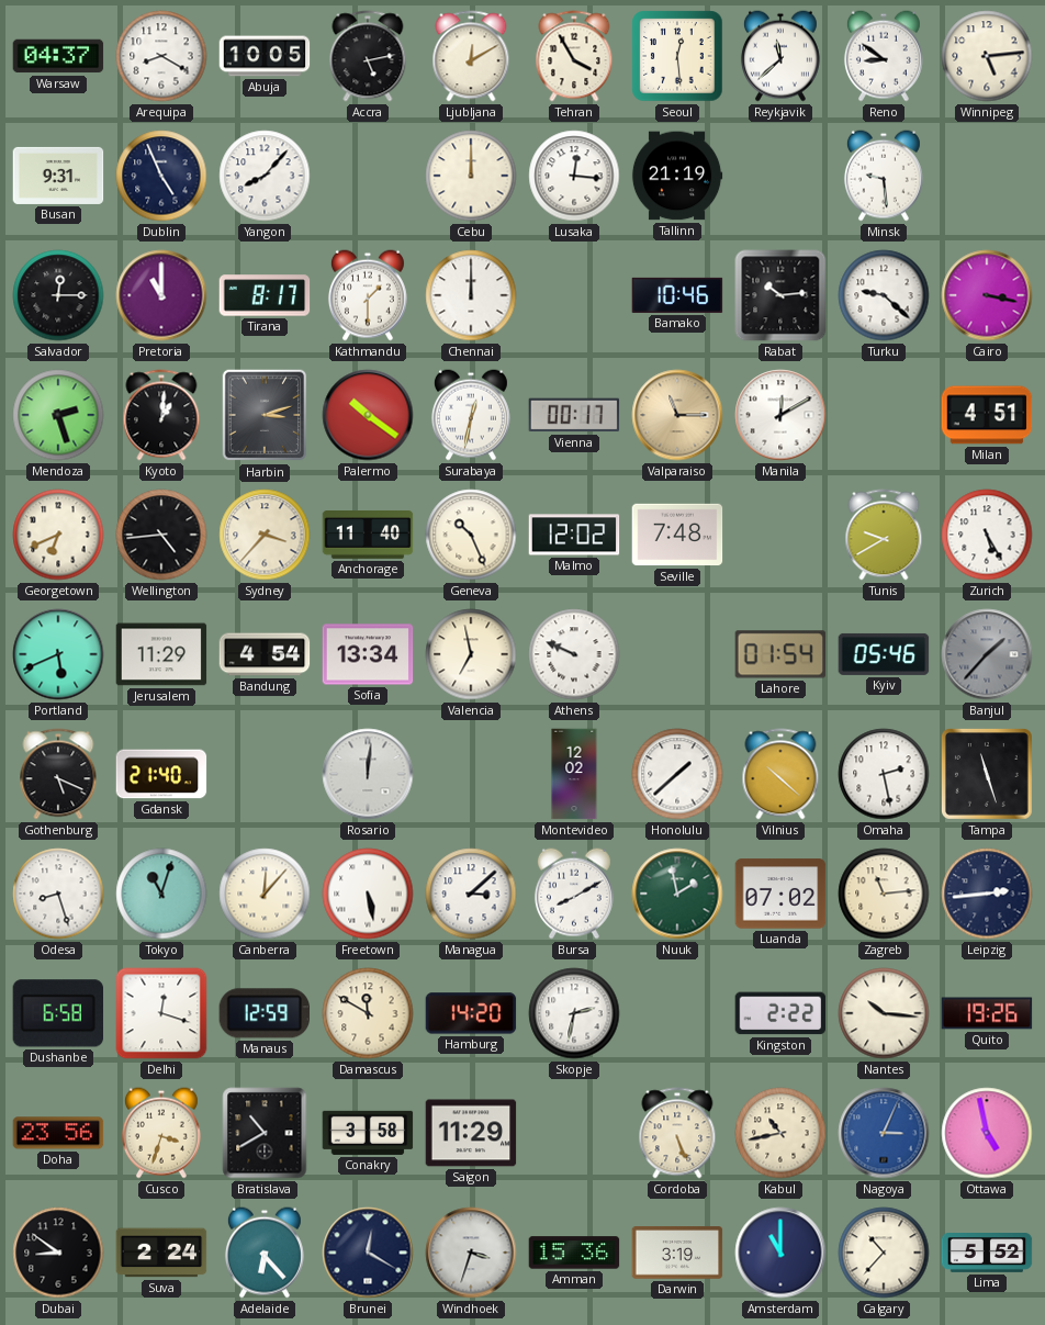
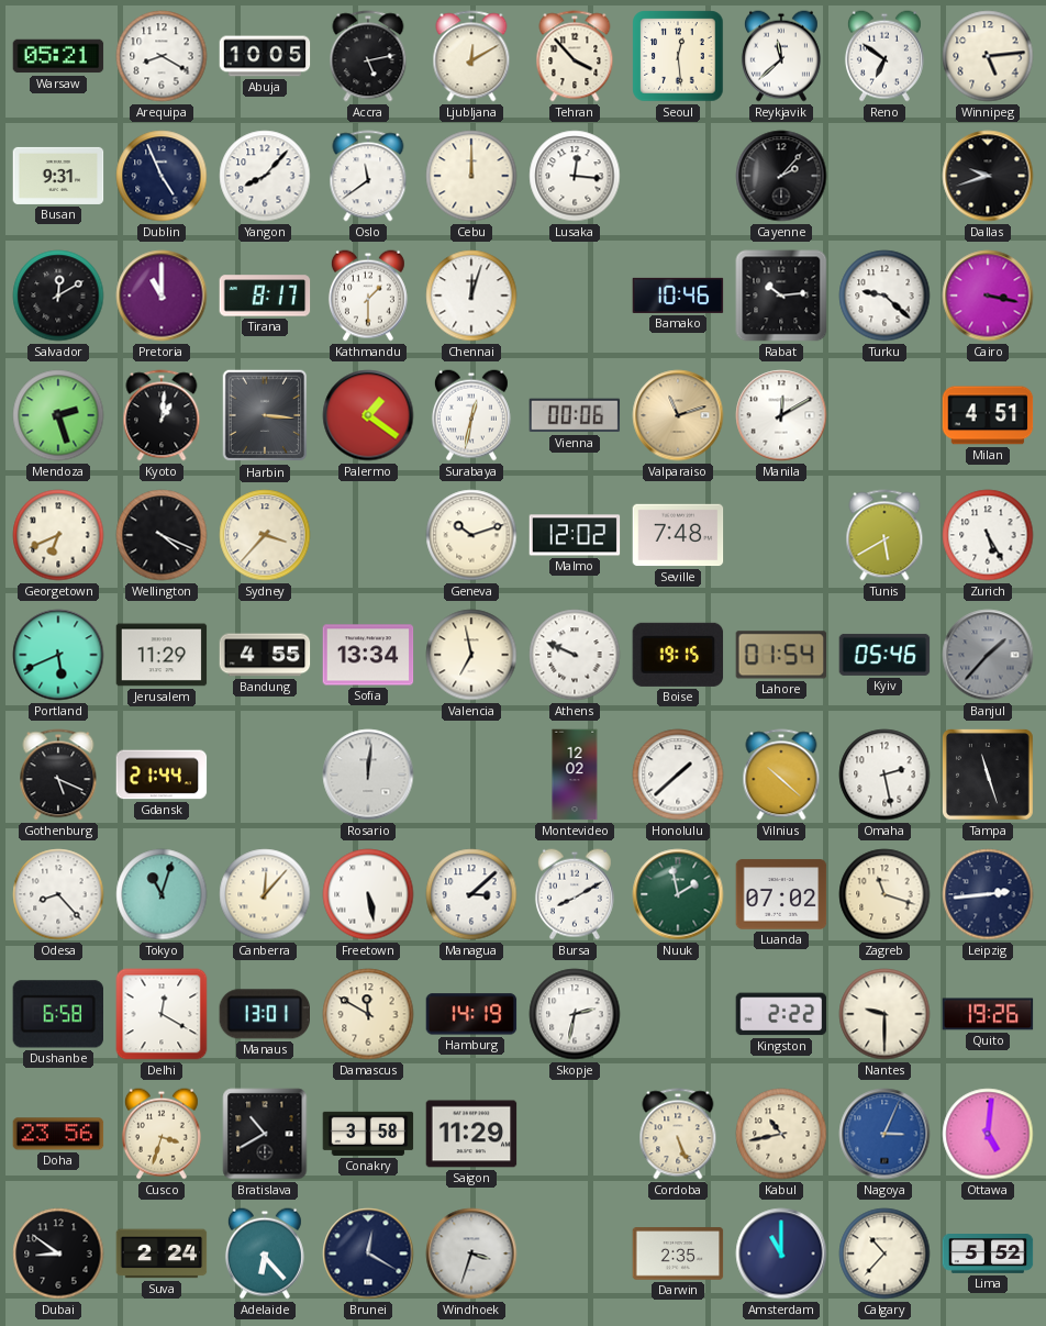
Warsaw: 04:37 -> 05:21
Tehran: 3:55 -> 3:53
Reno: 8:51 -> 6:51
Oslo: none -> 11:39
Tallinn: 21:19 -> none
Cayenne: none -> 2:07
Minsk: 9:29 -> none
Dallas: none -> 9:42
Salvador: 12:15 -> 12:10
Chennai: 12:00 -> 12:03
Harbin: 3:12 -> 3:16
Palermo: 10:21 -> 1:21
Vienna: 00:17 -> 00:06
Valparaiso: 11:15 -> 11:12
Wellington: 4:44 -> 4:19
Anchorage: 11:40 -> none
Geneva: 10:26 -> 10:12
Tunis: 9:40 -> 5:40
Bandung: 4:54 -> 4:55
Boise: none -> 19:15
Gdansk: 21:40 -> 21:44
Odesa: 8:27 -> 8:23
Zagreb: 11:14 -> 11:18
Delhi: 12:18 -> 12:20
Manaus: 12:59 -> 13:01
Hamburg: 14:20 -> 14:19
Nantes: 10:16 -> 9:30
Ottawa: 4:58 -> 5:01
Amman: 15:36 -> none
Darwin: 3:19 -> 2:35
